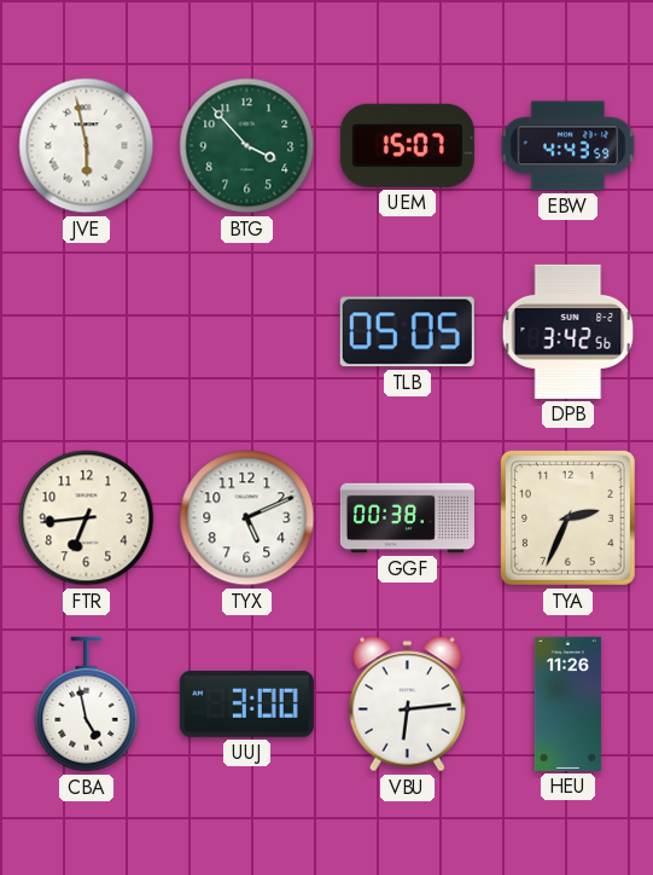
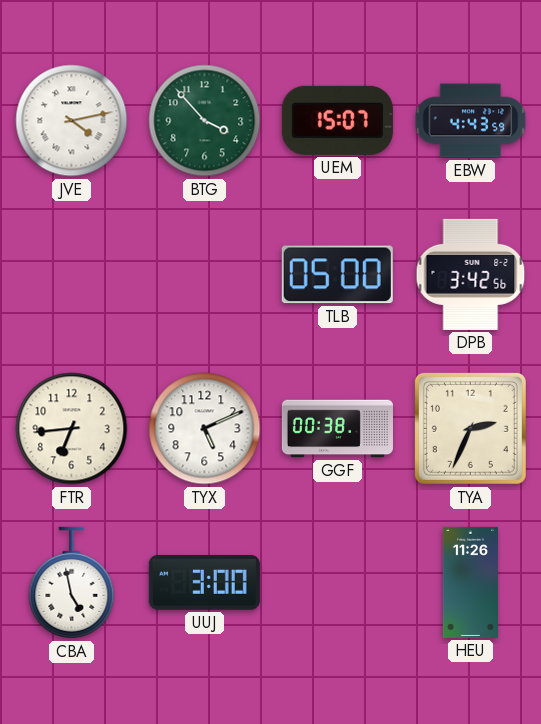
JVE: 5:58 -> 4:13
TLB: 05:05 -> 05:00
VBU: 6:14 -> none
